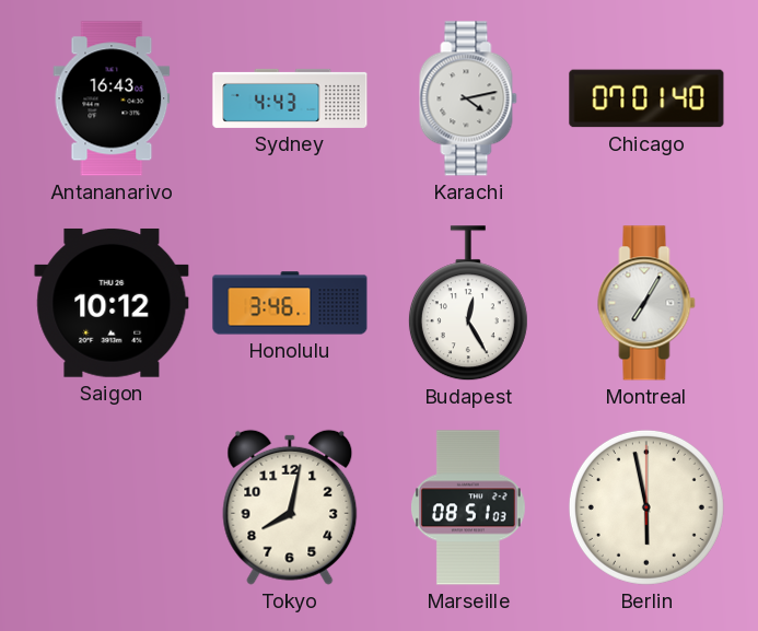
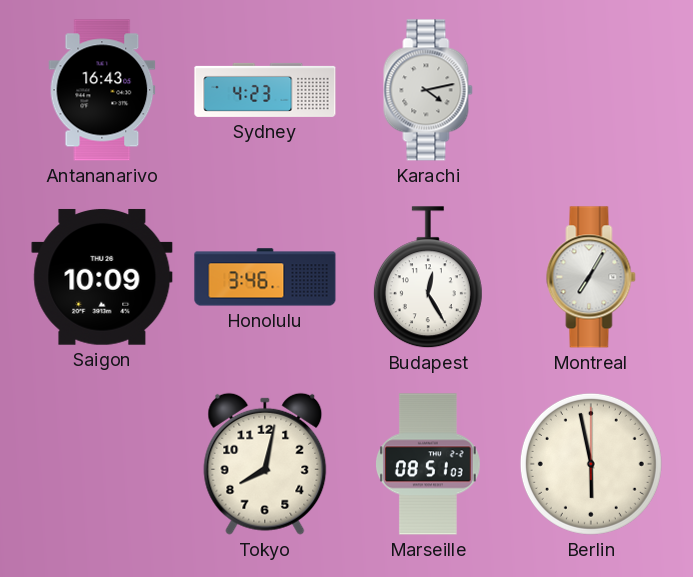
Sydney: 4:43 -> 4:23
Chicago: 07:01 -> none
Saigon: 10:12 -> 10:09
